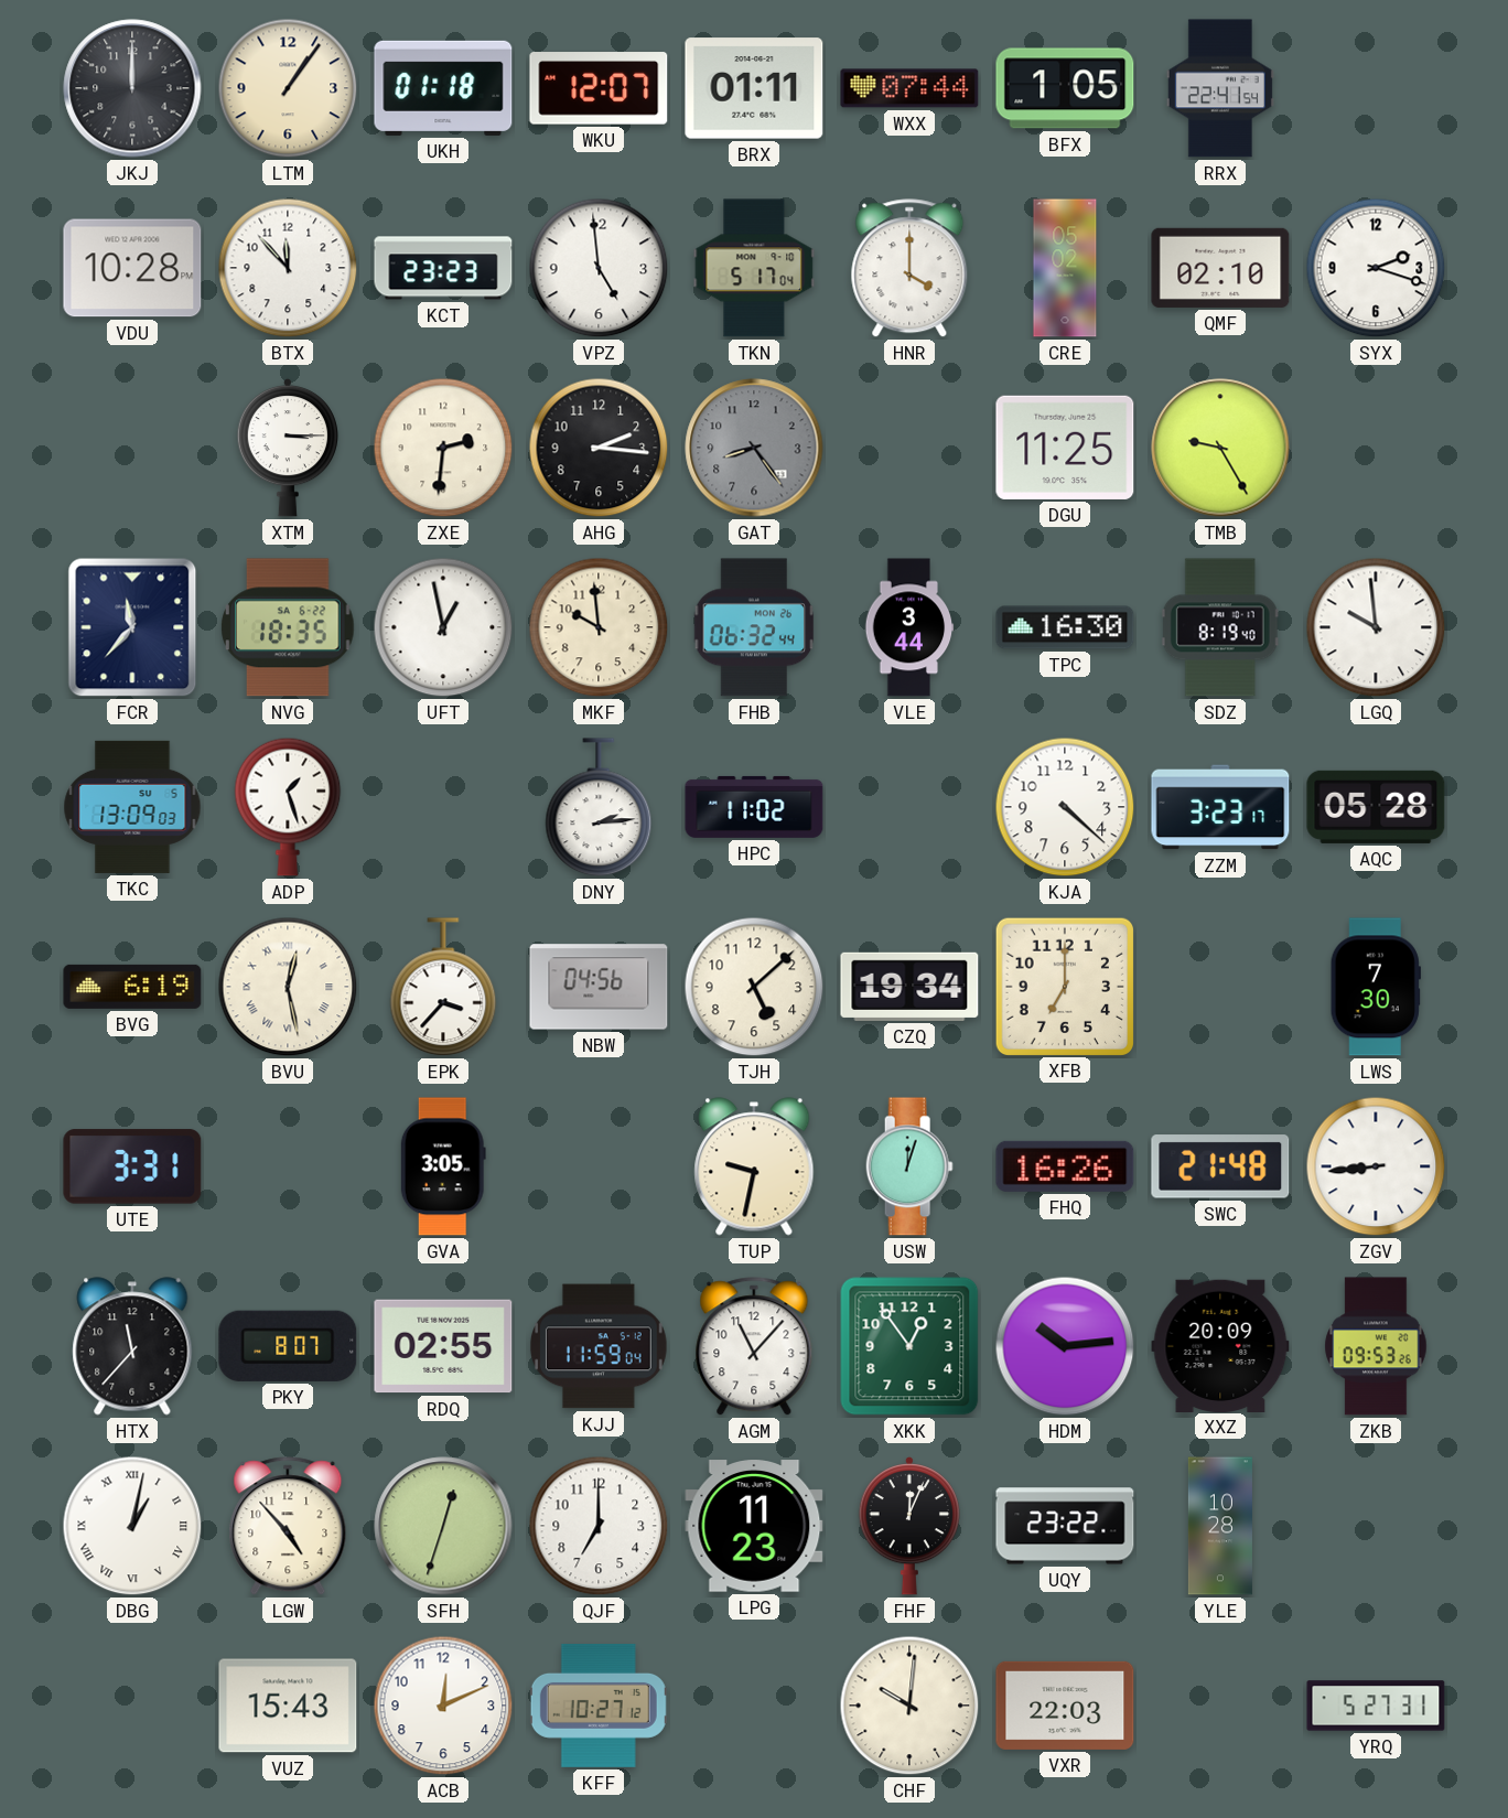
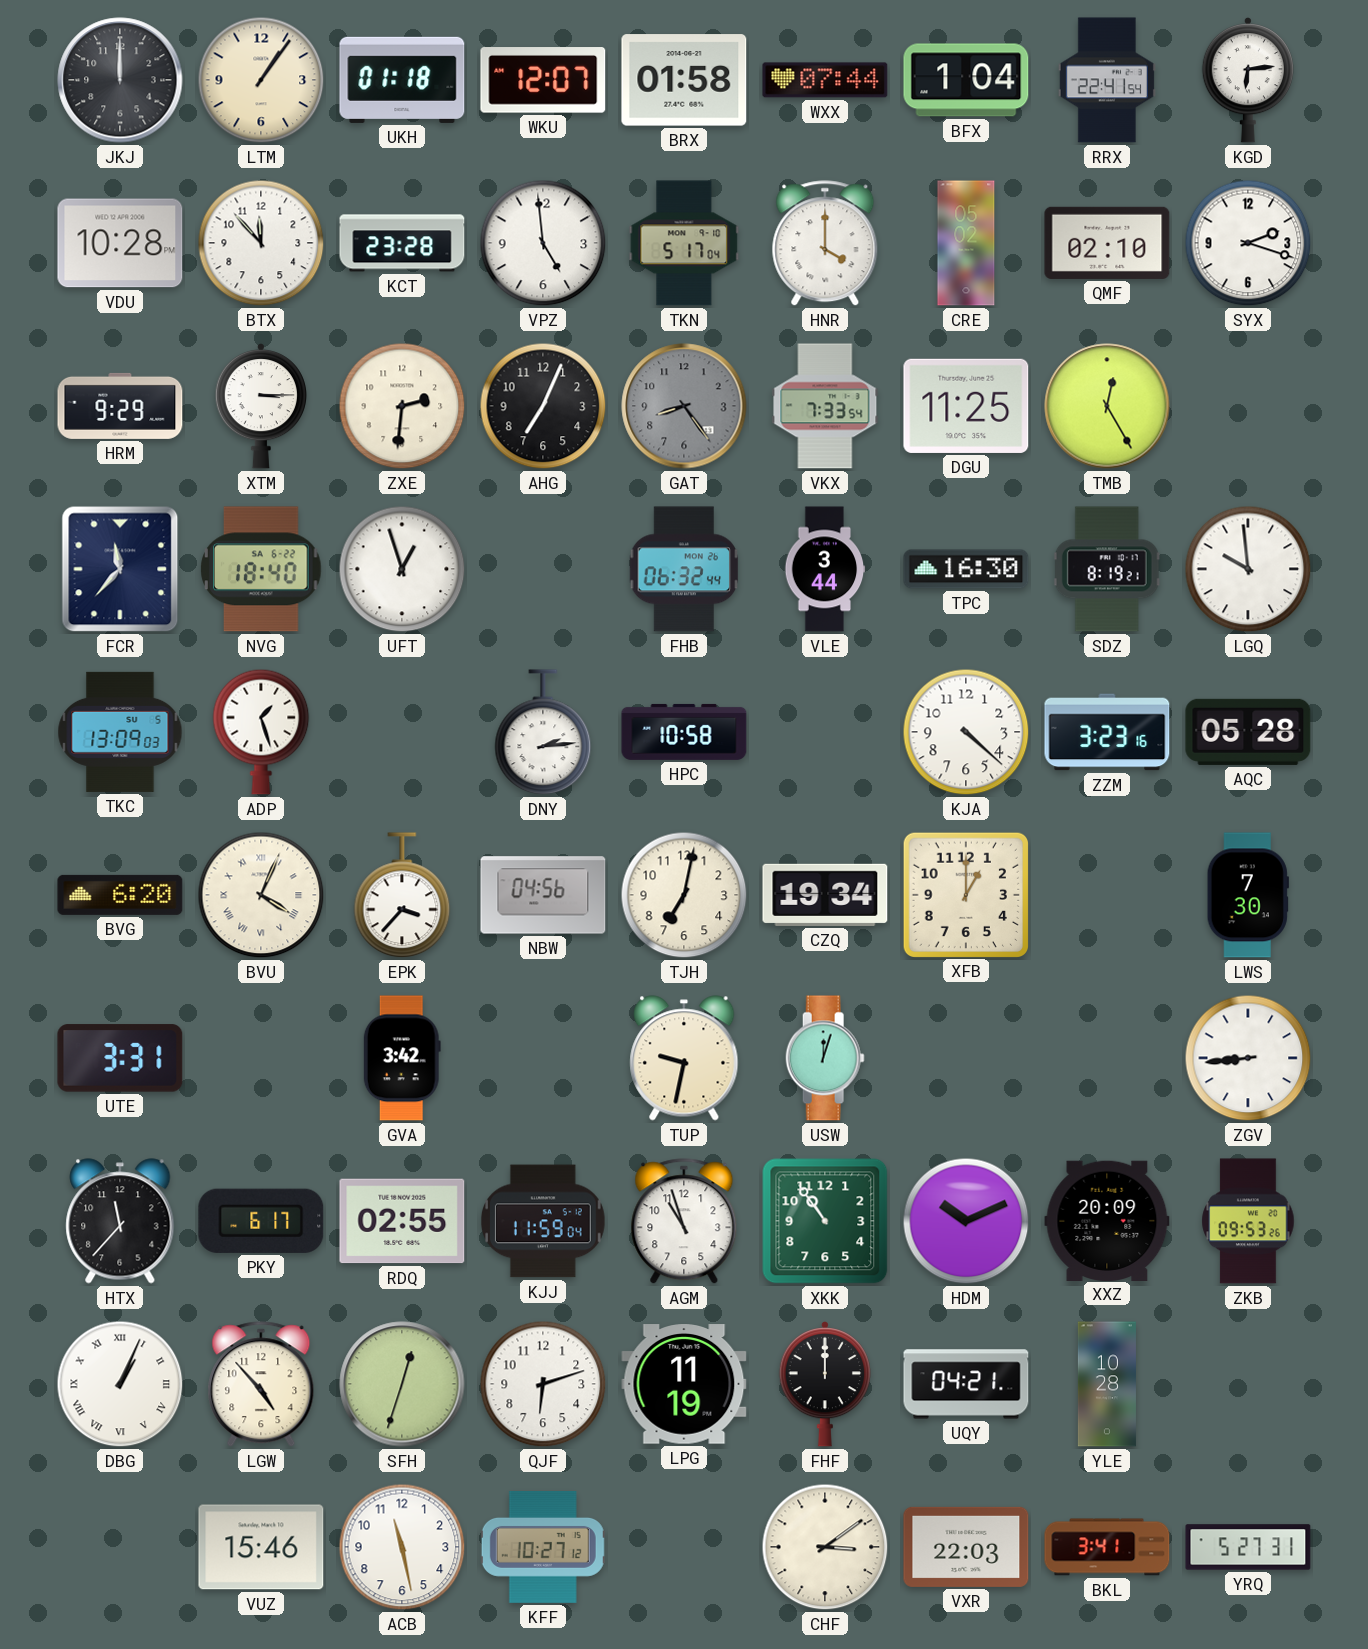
BRX: 01:11 -> 01:58
BFX: 1:05 -> 1:04
KGD: none -> 6:14
KCT: 23:23 -> 23:28
HRM: none -> 9:29
AHG: 2:16 -> 7:04
VKX: none -> 7:33
TMB: 9:25 -> 12:25
NVG: 18:35 -> 18:40
UFT: 12:58 -> 12:57
MKF: 9:59 -> none
SDZ: 8:19:40 -> 8:19:21
HPC: 11:02 -> 10:58
ZZM: 3:23:17 -> 3:23:16
BVG: 6:19 -> 6:20
BVU: 12:28 -> 4:04
TJH: 5:08 -> 7:02
XFB: 7:00 -> 1:00
GVA: 3:05 -> 3:42
FHQ: 16:26 -> none
SWC: 21:48 -> none
PKY: 8:07 -> 6:17
AGM: 11:07 -> 10:57
XKK: 12:54 -> 10:54
HDM: 10:14 -> 10:11
DBG: 1:02 -> 1:04
QJF: 7:00 -> 6:12
LPG: 11:23 -> 11:19
FHF: 12:04 -> 12:00
UQY: 23:22 -> 04:21
VUZ: 15:43 -> 15:46
ACB: 12:11 -> 11:28
CHF: 10:01 -> 3:09
BKL: none -> 3:41
